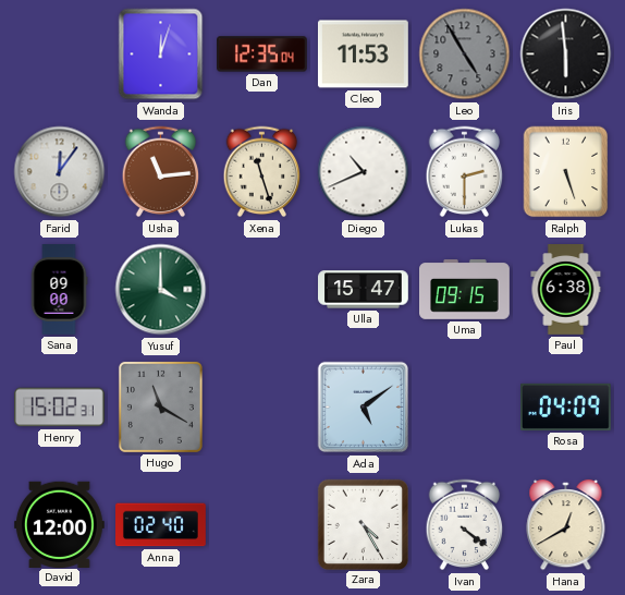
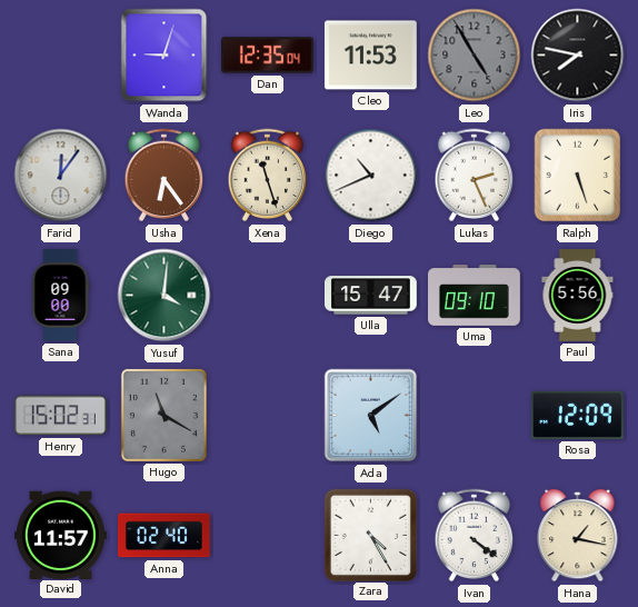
Wanda: 12:03 -> 9:03
Iris: 5:59 -> 7:47
Usha: 11:14 -> 6:24
Lukas: 2:30 -> 2:26
Yusuf: 4:00 -> 4:01
Uma: 09:15 -> 09:10
Paul: 6:38 -> 5:56
Rosa: 04:09 -> 12:09
David: 12:00 -> 11:57
Hana: 12:40 -> 1:17
